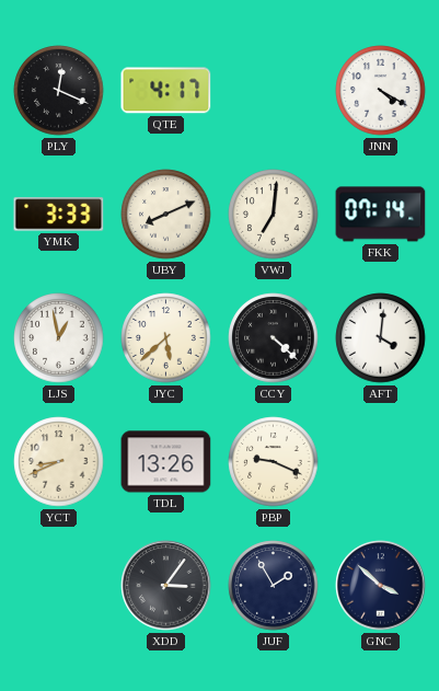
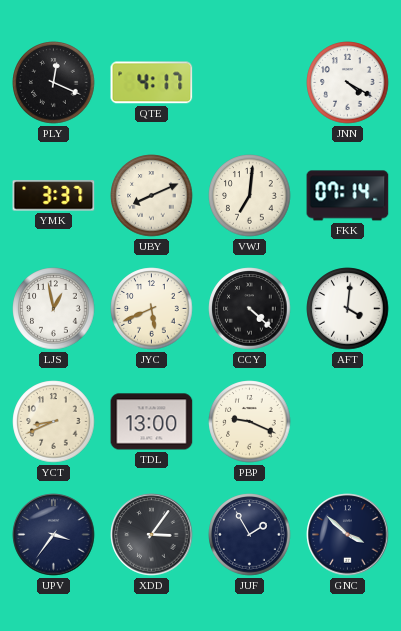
YMK: 3:33 -> 3:37
JYC: 5:38 -> 5:41
TDL: 13:26 -> 13:00
UPV: none -> 3:36
